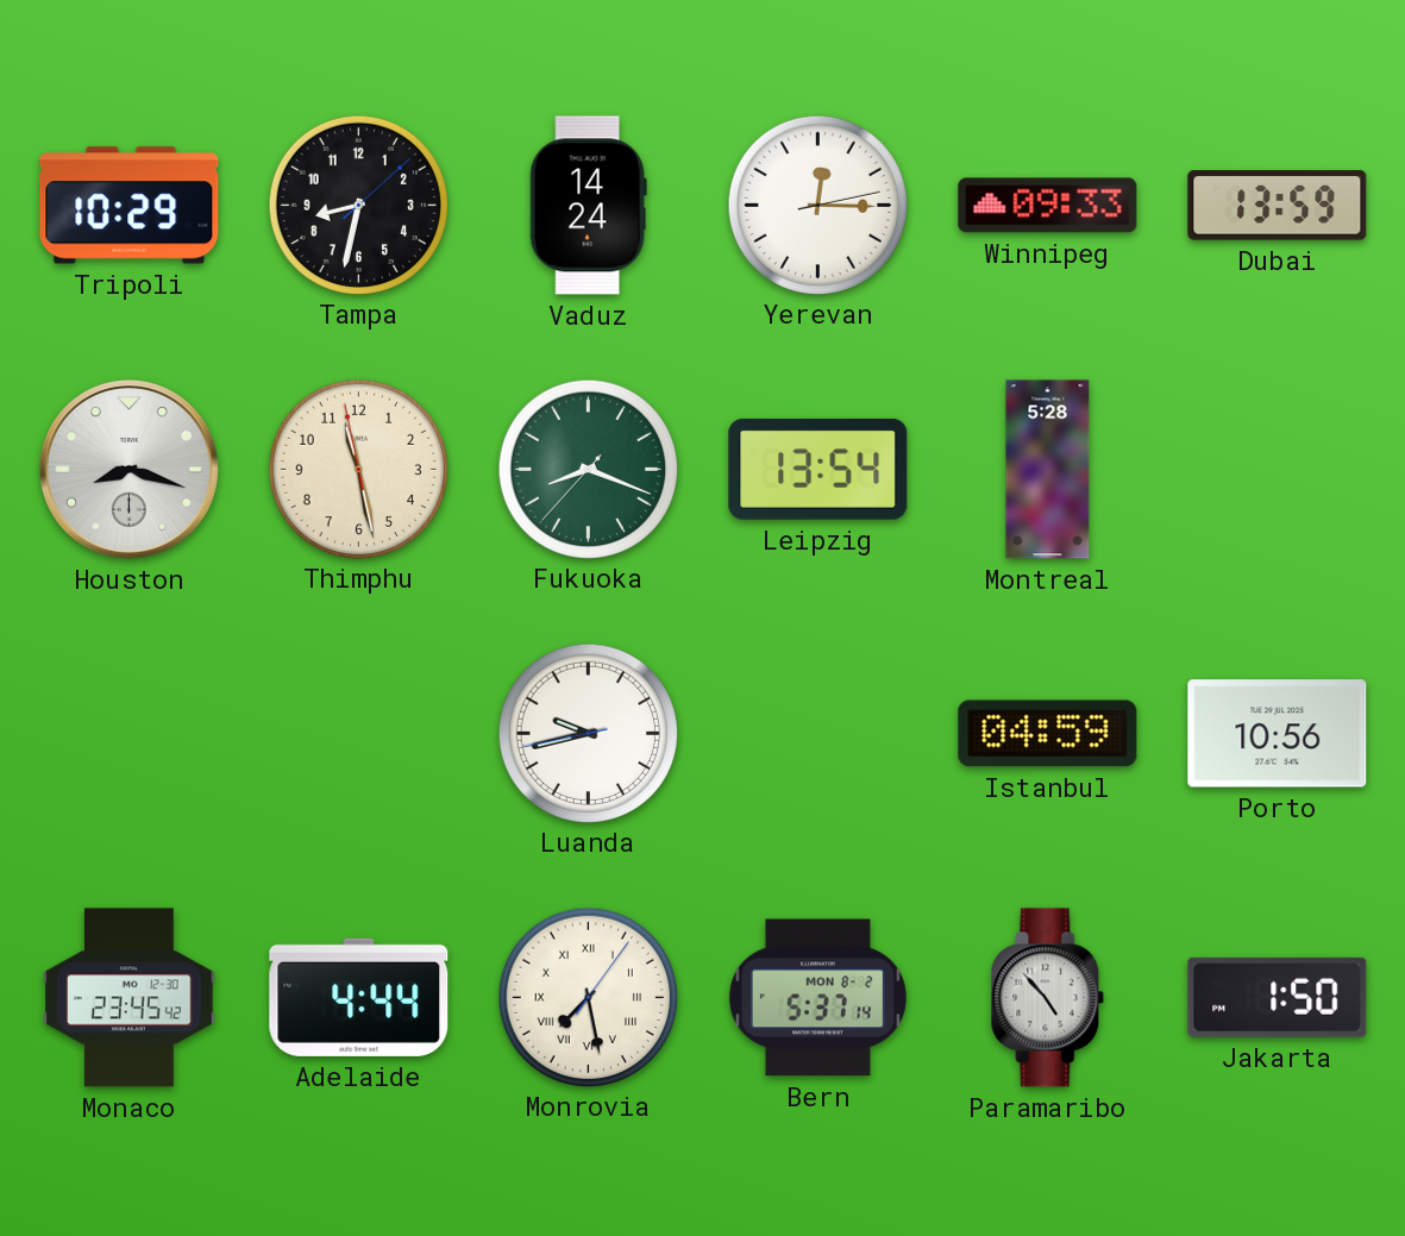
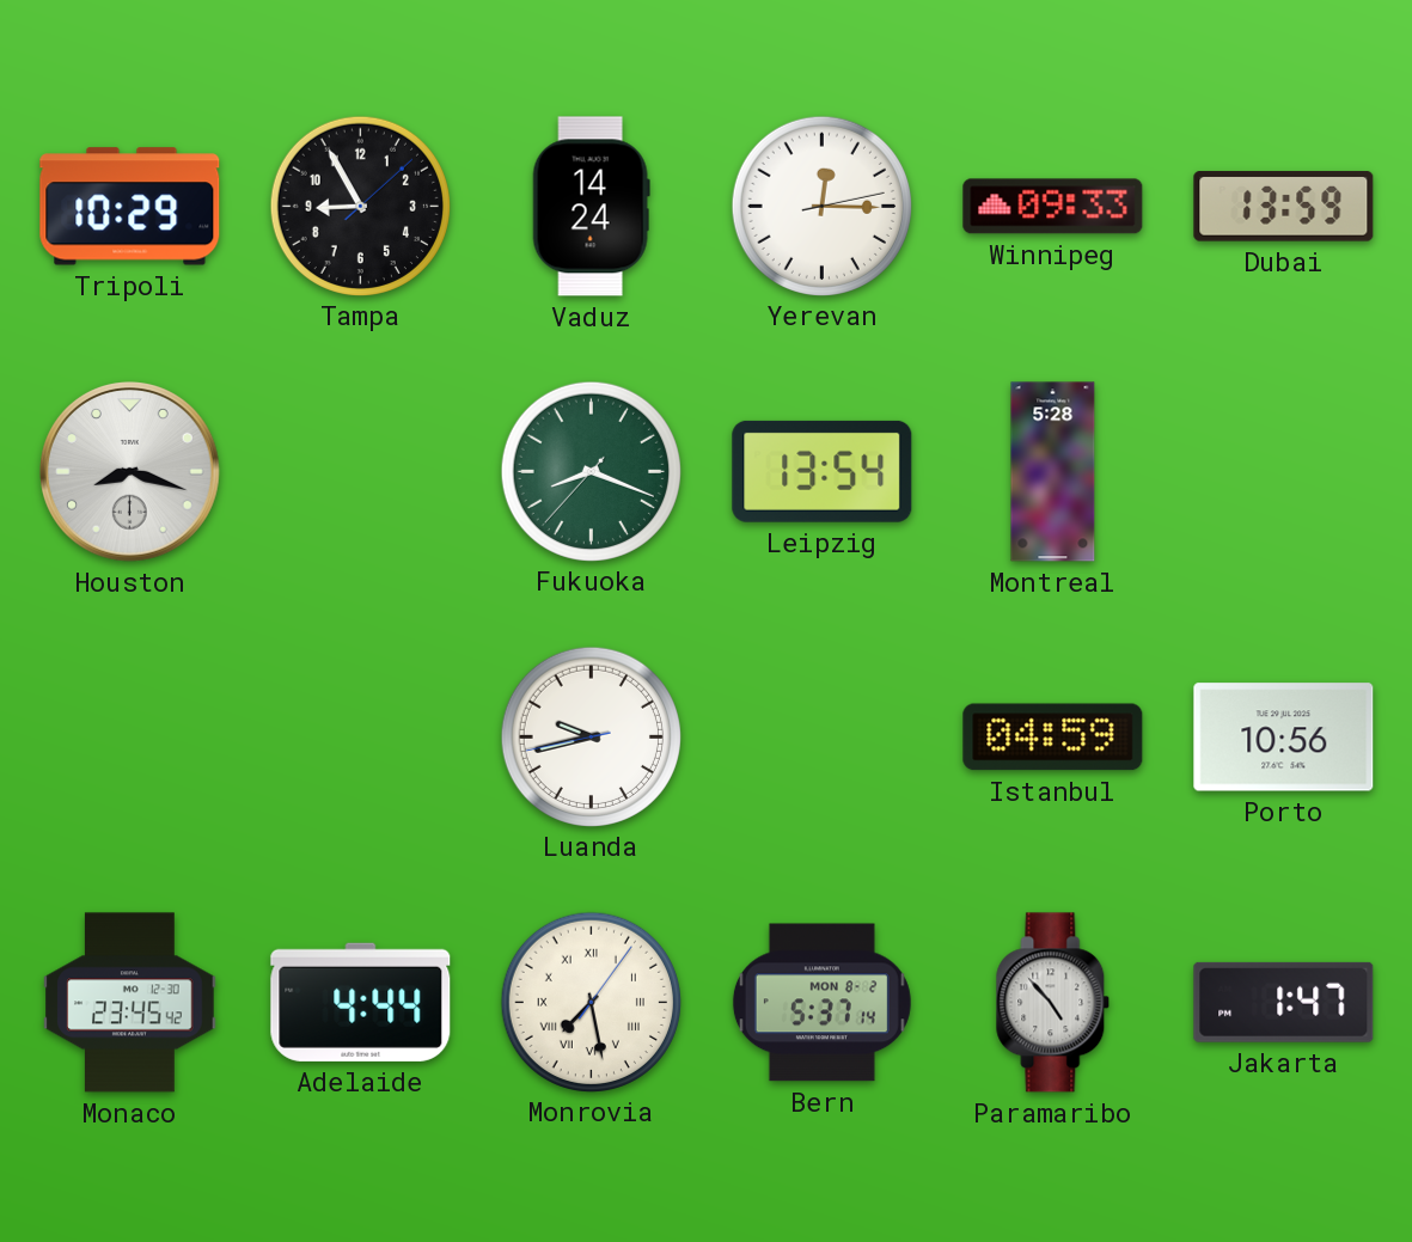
Tampa: 8:32 -> 8:55
Thimphu: 11:27 -> none
Jakarta: 1:50 -> 1:47
